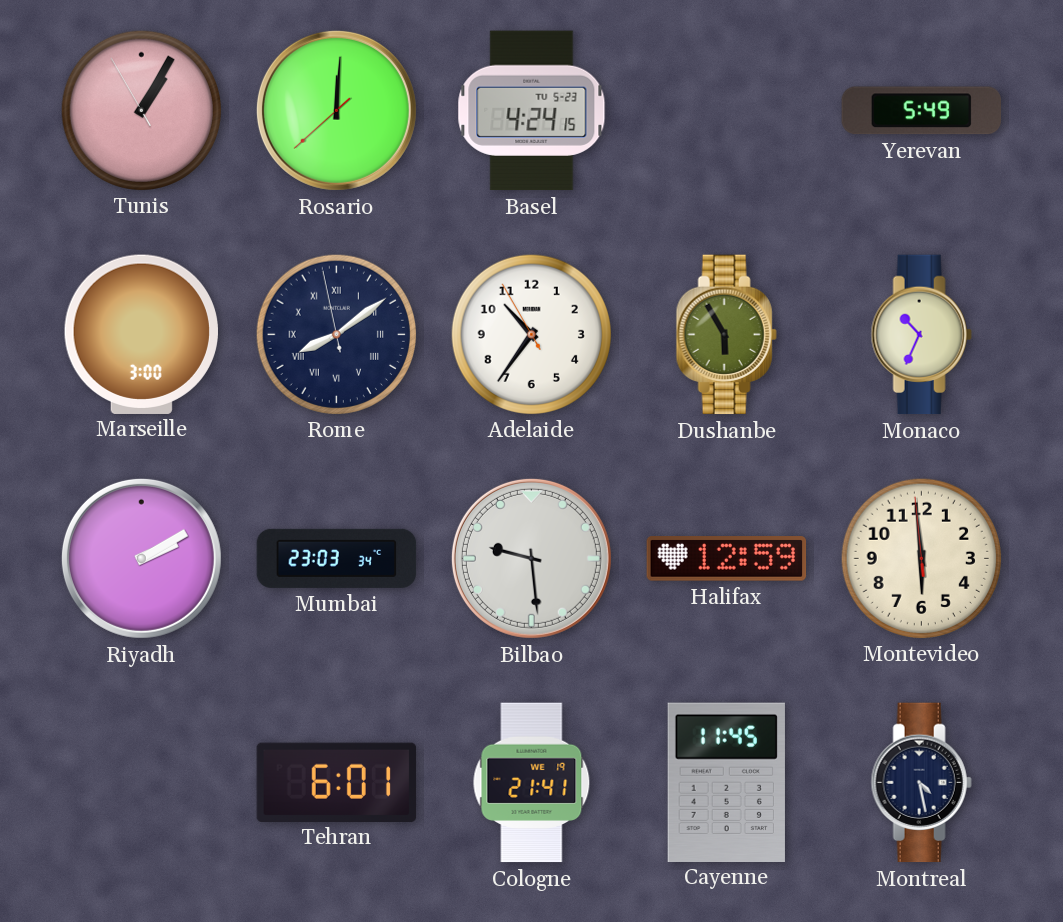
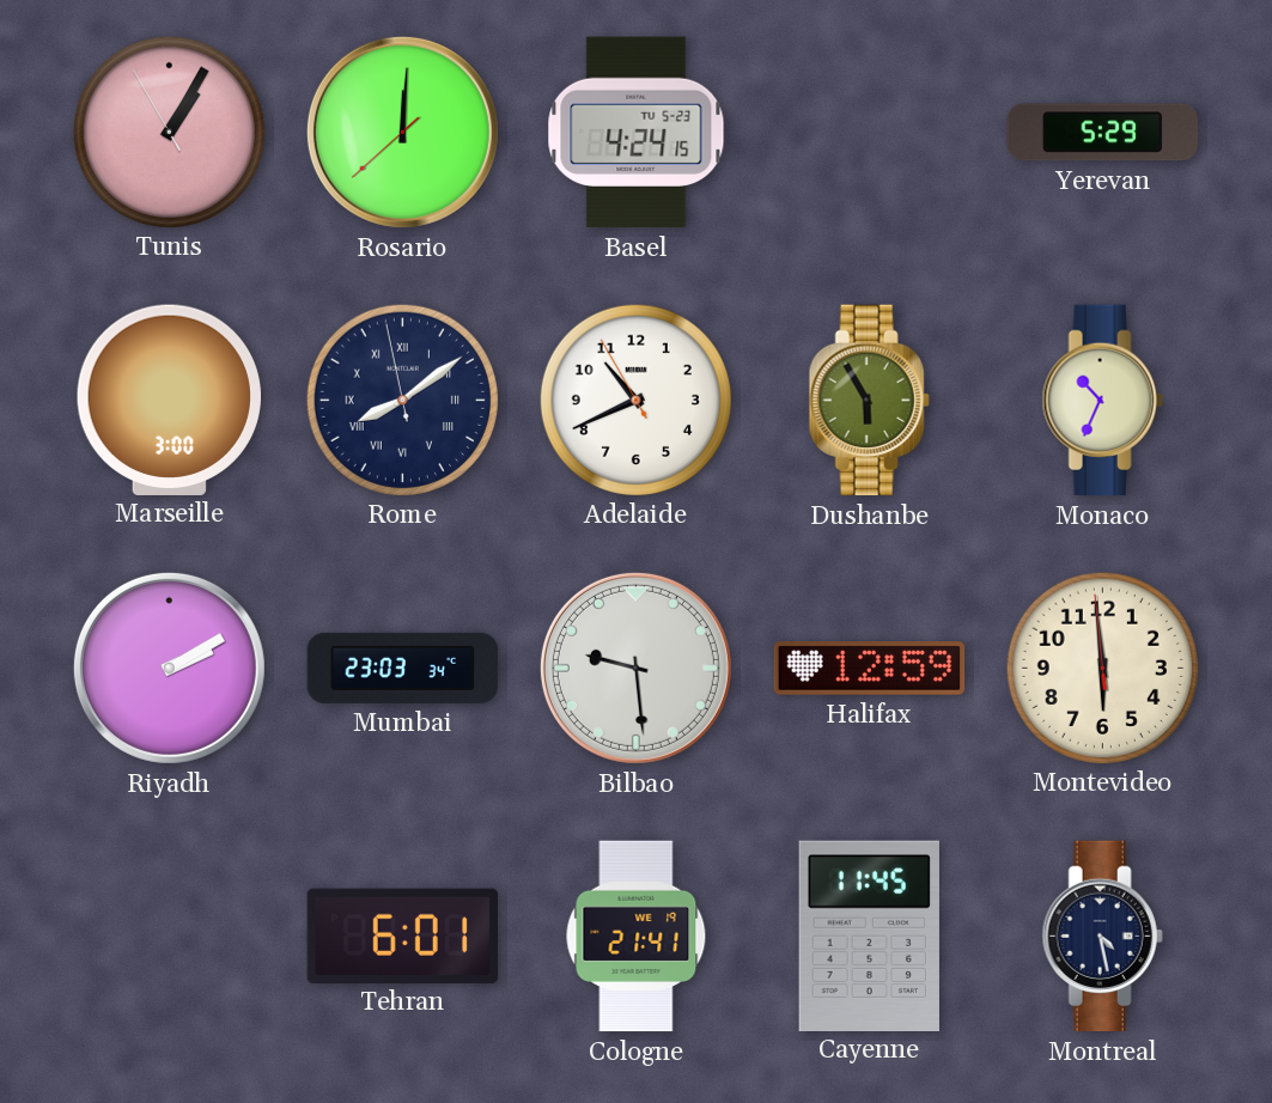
Yerevan: 5:49 -> 5:29
Adelaide: 10:35 -> 10:40
